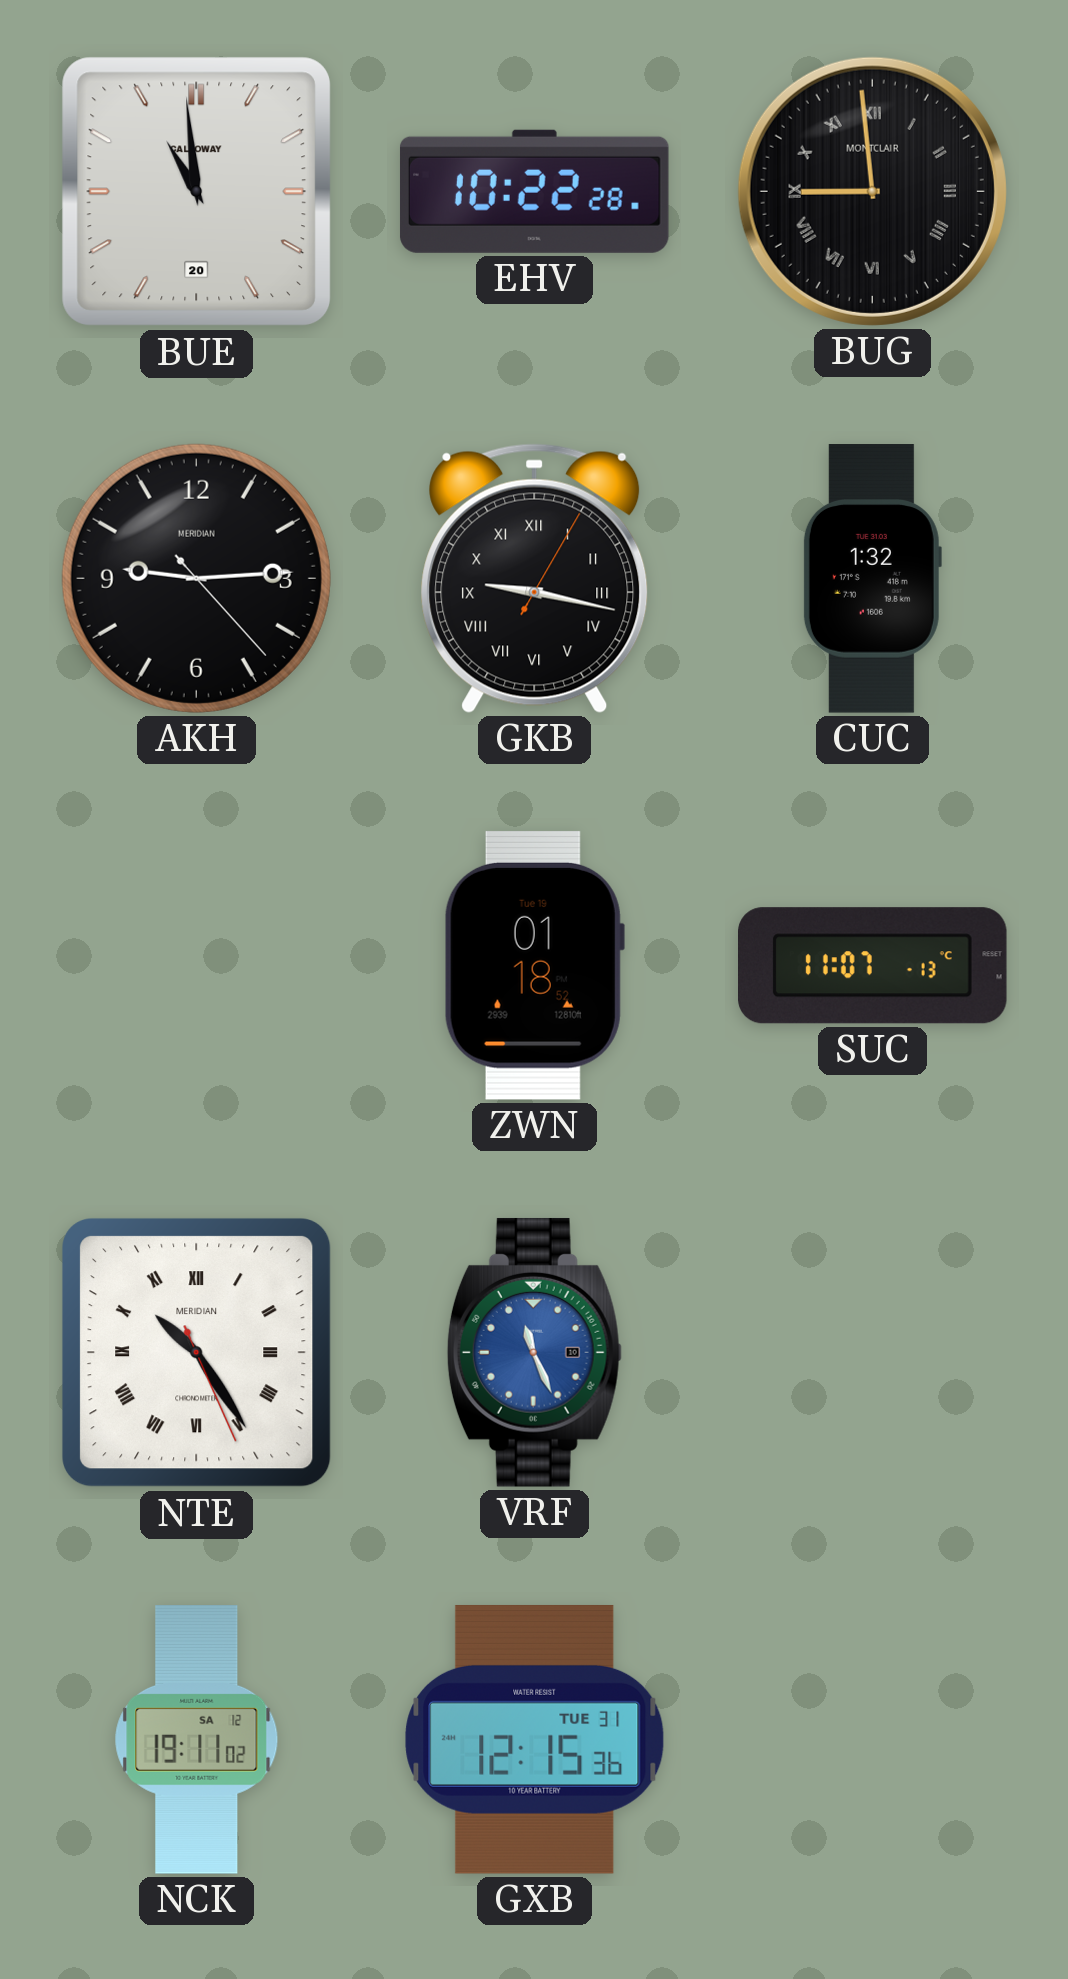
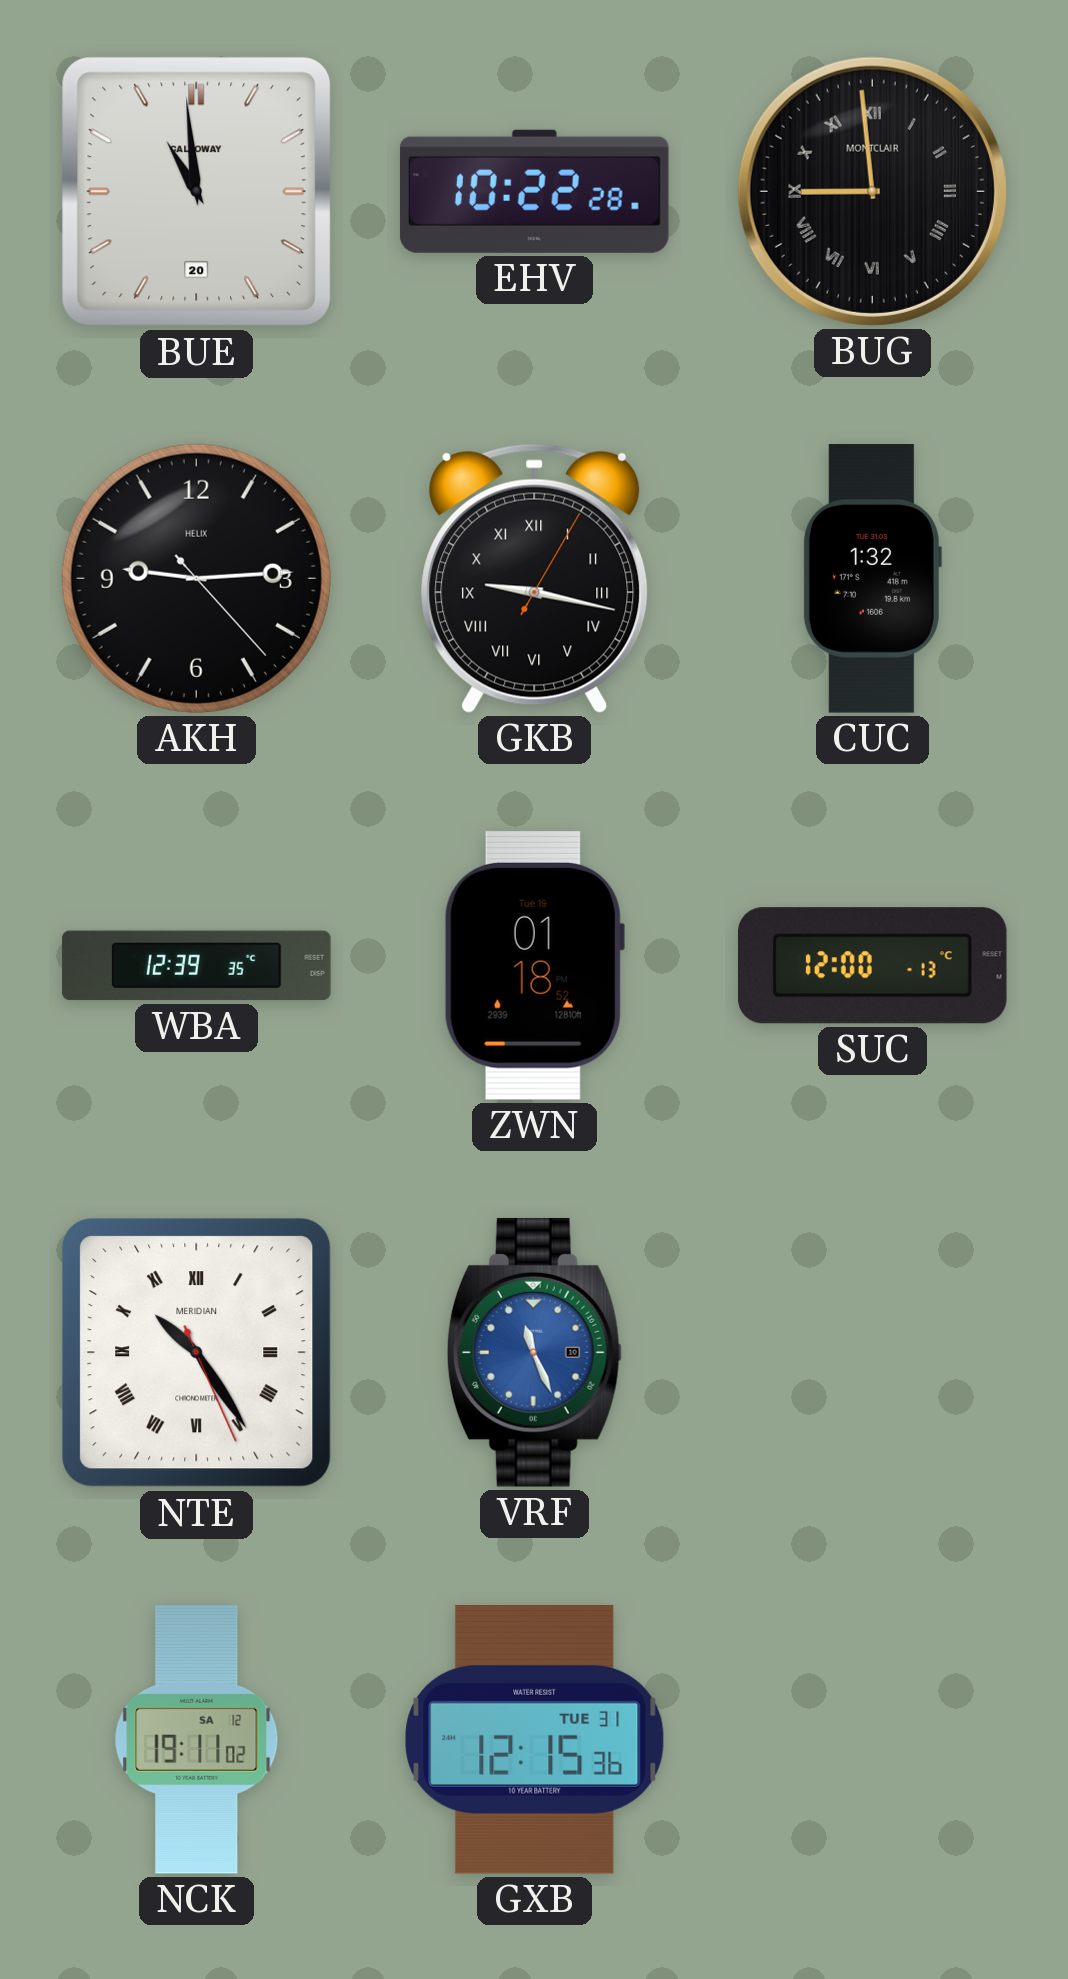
AKH brand: MERIDIAN -> HELIX
WBA: none -> 12:39
SUC: 11:07 -> 12:00
